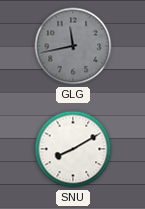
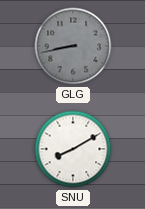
GLG: 11:43 -> 8:43
